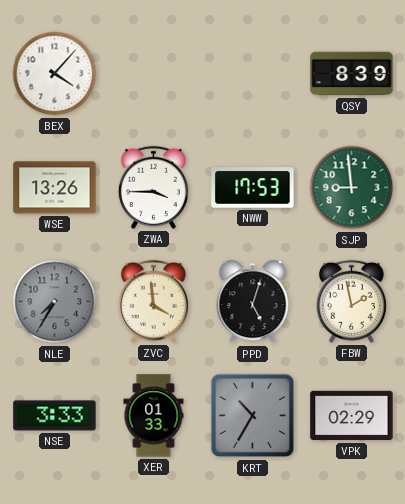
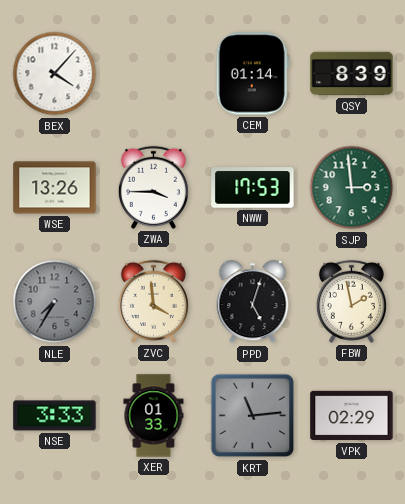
CEM: none -> 01:14
SJP: 8:59 -> 2:59
KRT: 10:35 -> 11:14
